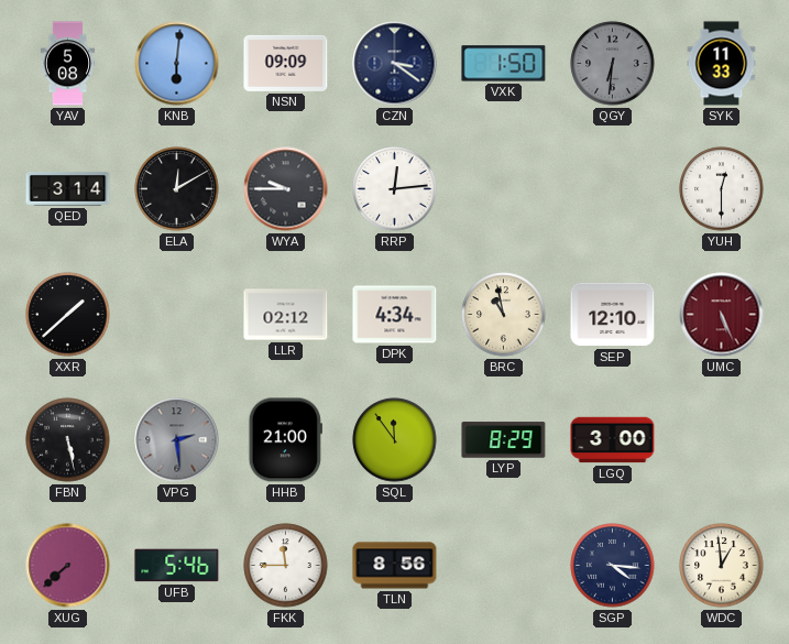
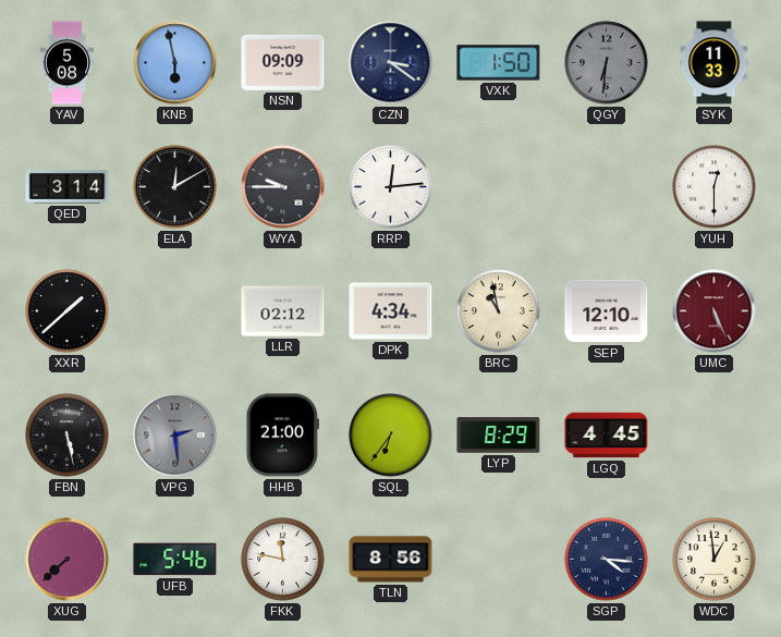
KNB: 6:01 -> 5:58
SQL: 11:54 -> 6:36
LGQ: 3:00 -> 4:45
FKK: 11:45 -> 11:47
